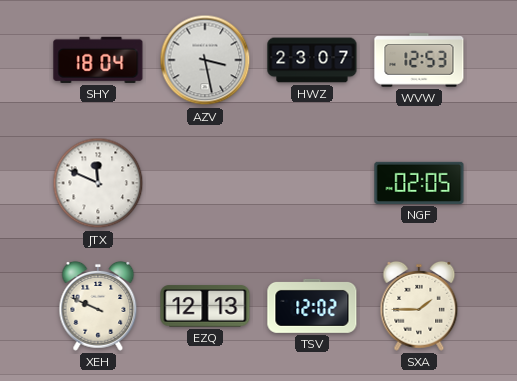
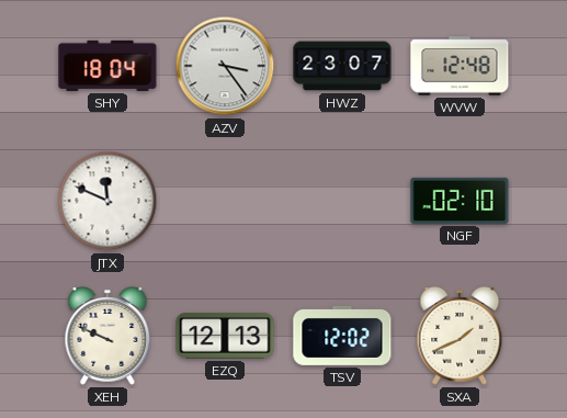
AZV: 3:28 -> 3:24
WVW: 12:53 -> 12:48
NGF: 02:05 -> 02:10
SXA: 1:45 -> 1:41
